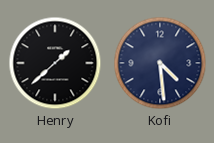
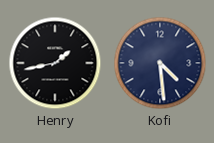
Henry: 1:38 -> 1:43
